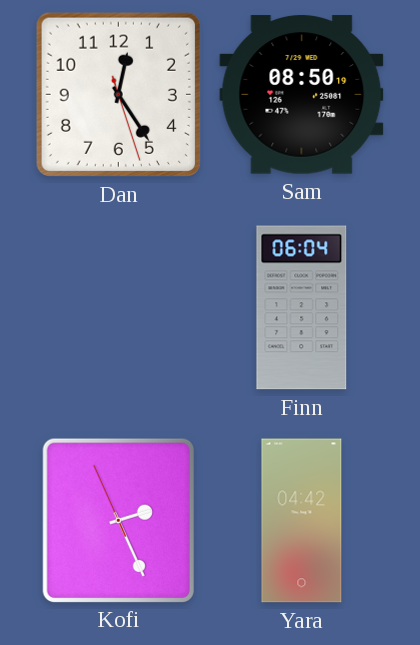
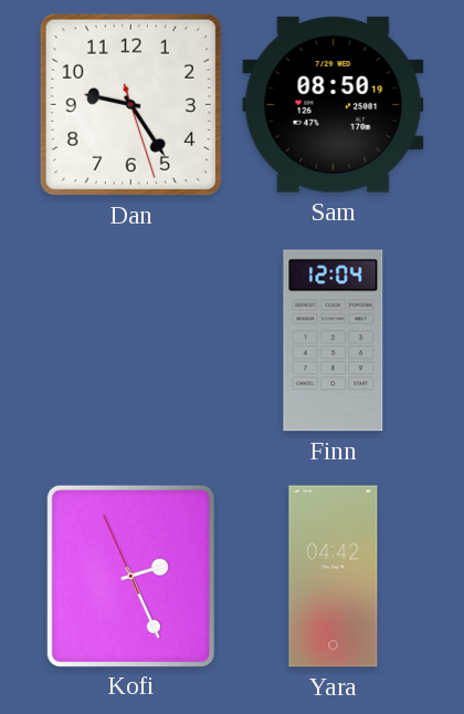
Dan: 12:24 -> 9:24
Finn: 06:04 -> 12:04
